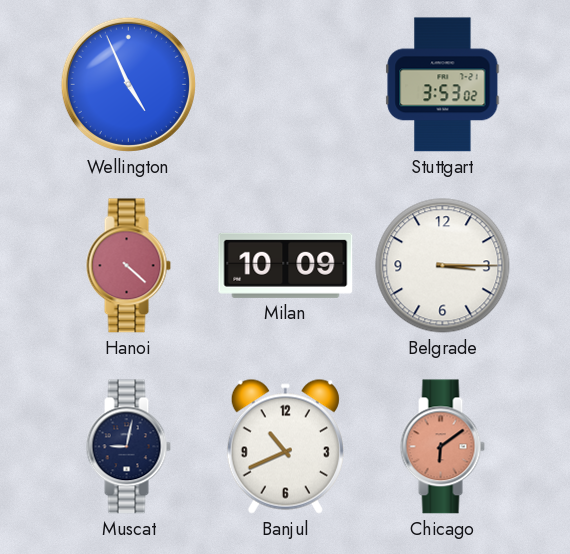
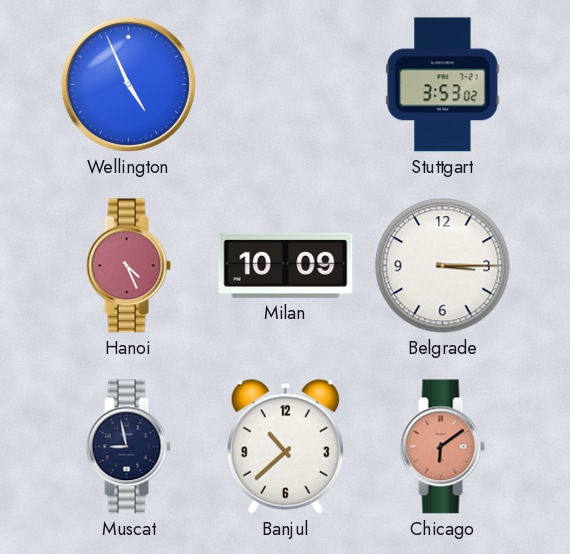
Hanoi: 4:22 -> 4:26
Muscat: 9:02 -> 8:58
Banjul: 10:41 -> 10:38
